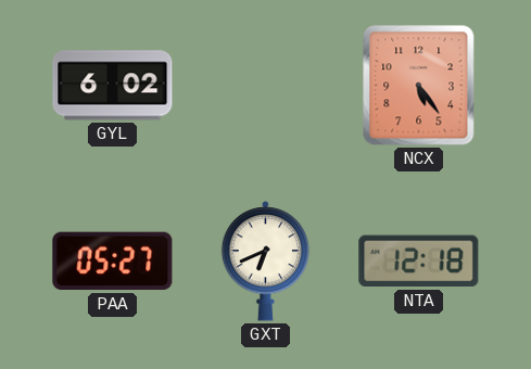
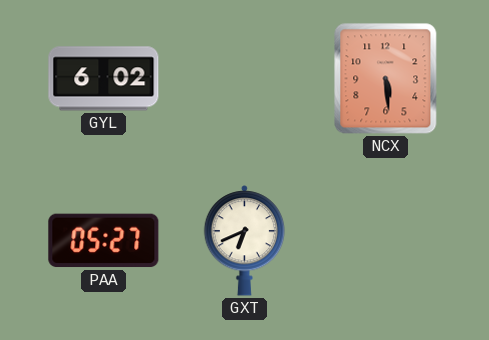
NCX: 5:24 -> 5:29
NTA: 12:18 -> none
